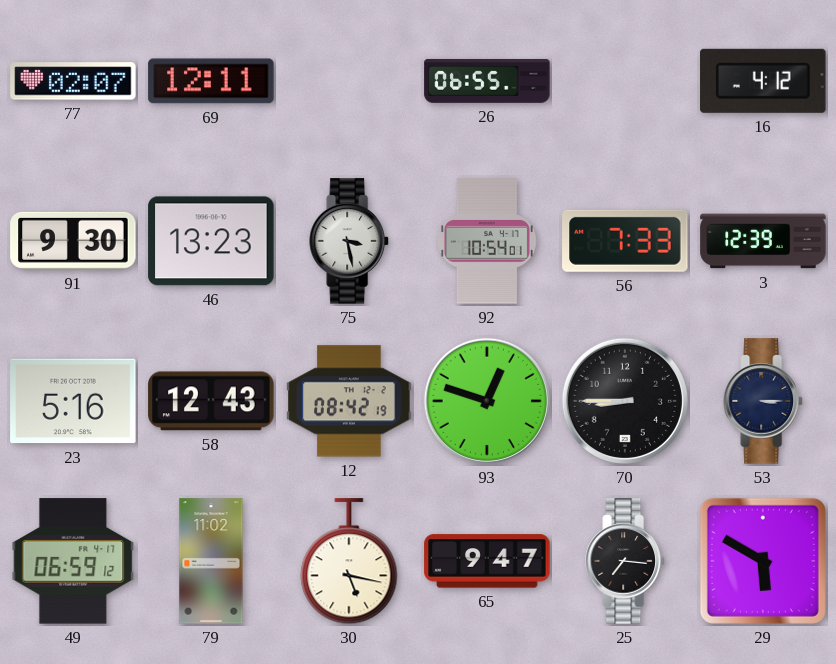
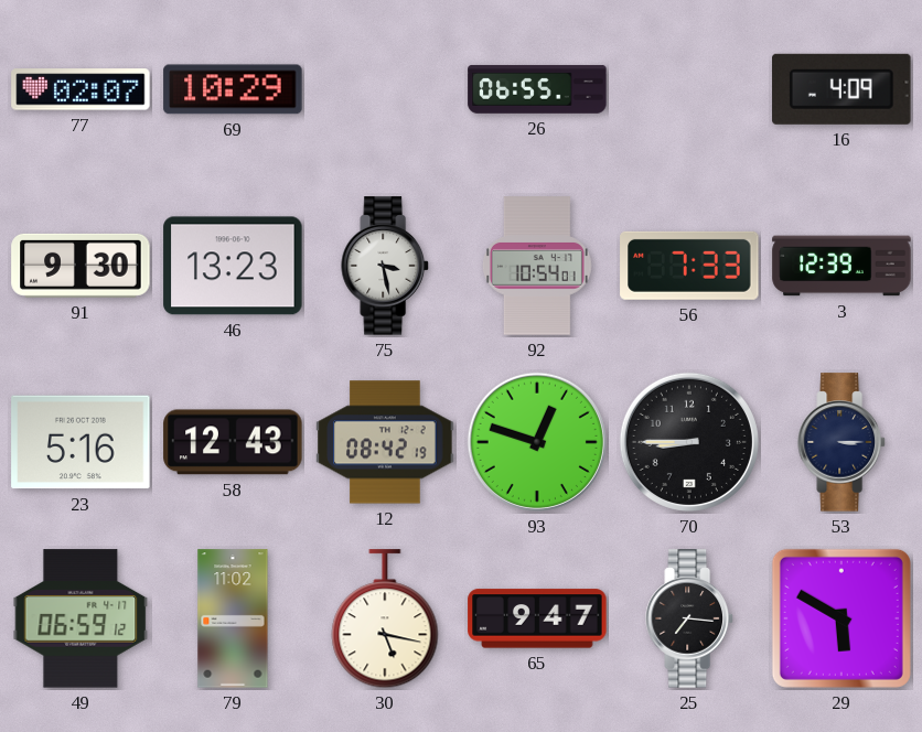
69: 12:11 -> 10:29
16: 4:12 -> 4:09
